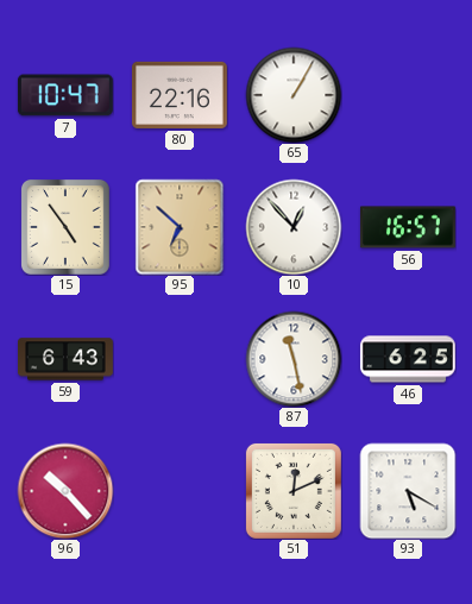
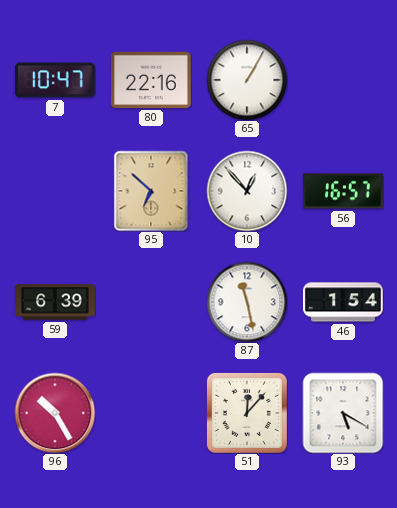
15: 4:54 -> none
59: 6:43 -> 6:39
46: 6:25 -> 1:54
96: 10:23 -> 10:25
51: 12:11 -> 12:07
